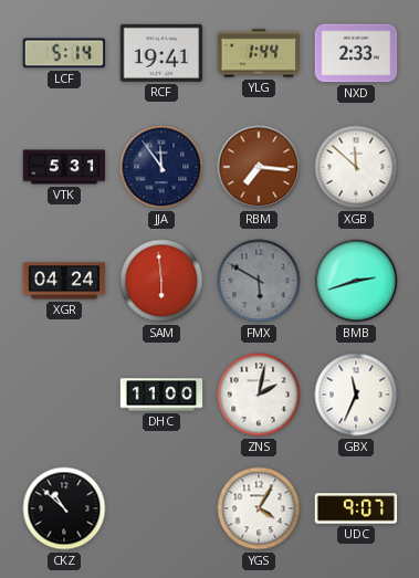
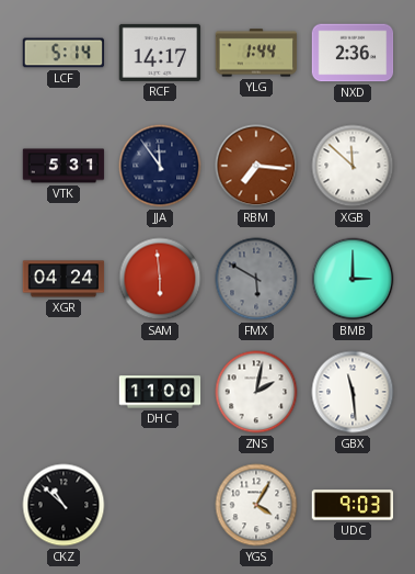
RCF: 19:41 -> 14:17
NXD: 2:33 -> 2:36
BMB: 2:42 -> 3:00
GBX: 11:34 -> 11:29
UDC: 9:07 -> 9:03
